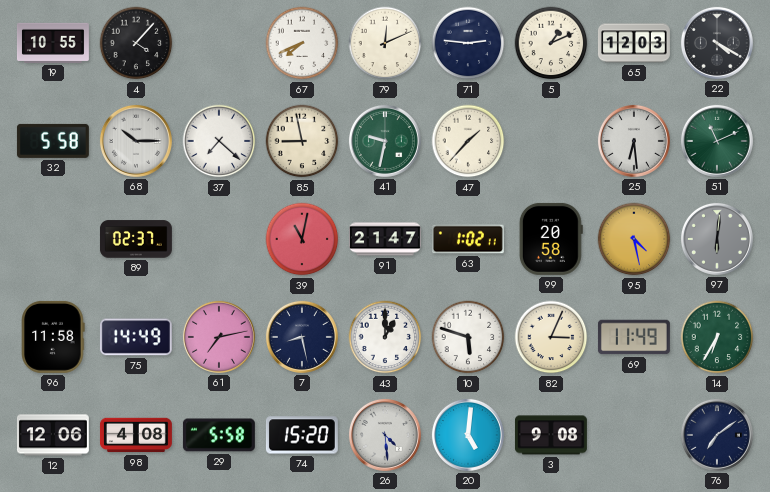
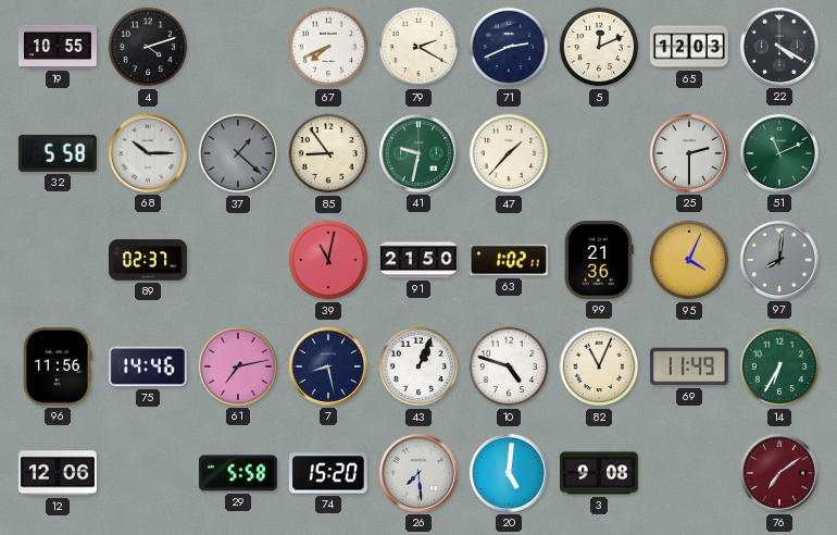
4: 4:07 -> 4:12
79: 12:11 -> 2:20
71: 2:46 -> 2:41
5: 1:11 -> 12:11
37: 7:22 -> 1:22
37 dial: white -> grey
85: 8:58 -> 8:54
25: 6:29 -> 2:30
91: 21:47 -> 21:50
99: 20:58 -> 21:36
95: 4:28 -> 4:04
97: 6:01 -> 8:01
96: 11:58 -> 11:56
75: 14:49 -> 14:46
43: 1:00 -> 1:04
10: 5:48 -> 4:48
82: 3:04 -> 11:04
98: 4:08 -> none
26: 4:29 -> 7:29
76 dial: navy -> burgundy
